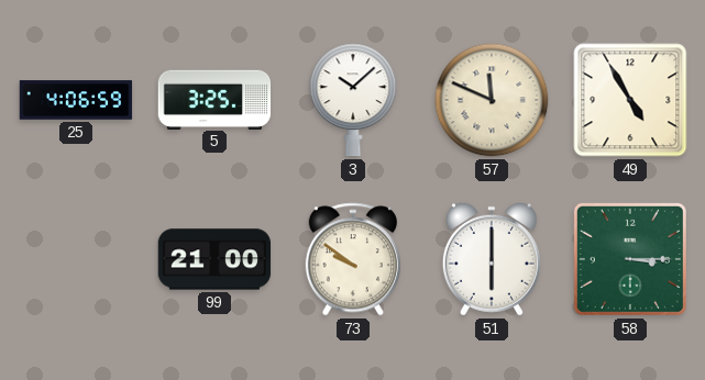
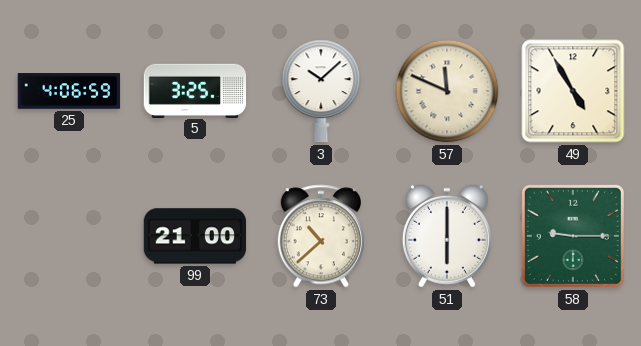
73: 9:51 -> 10:38
58: 3:15 -> 9:15
